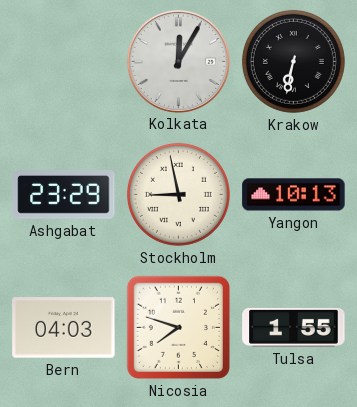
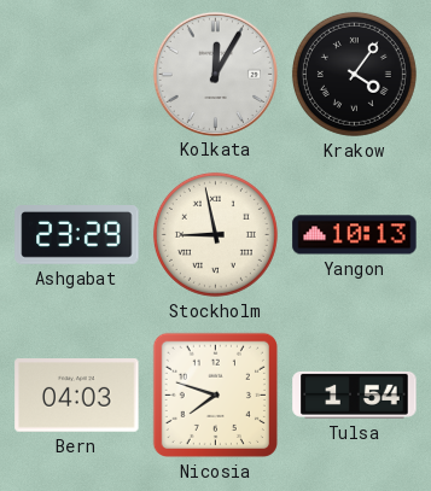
Krakow: 6:32 -> 4:06
Tulsa: 1:55 -> 1:54
